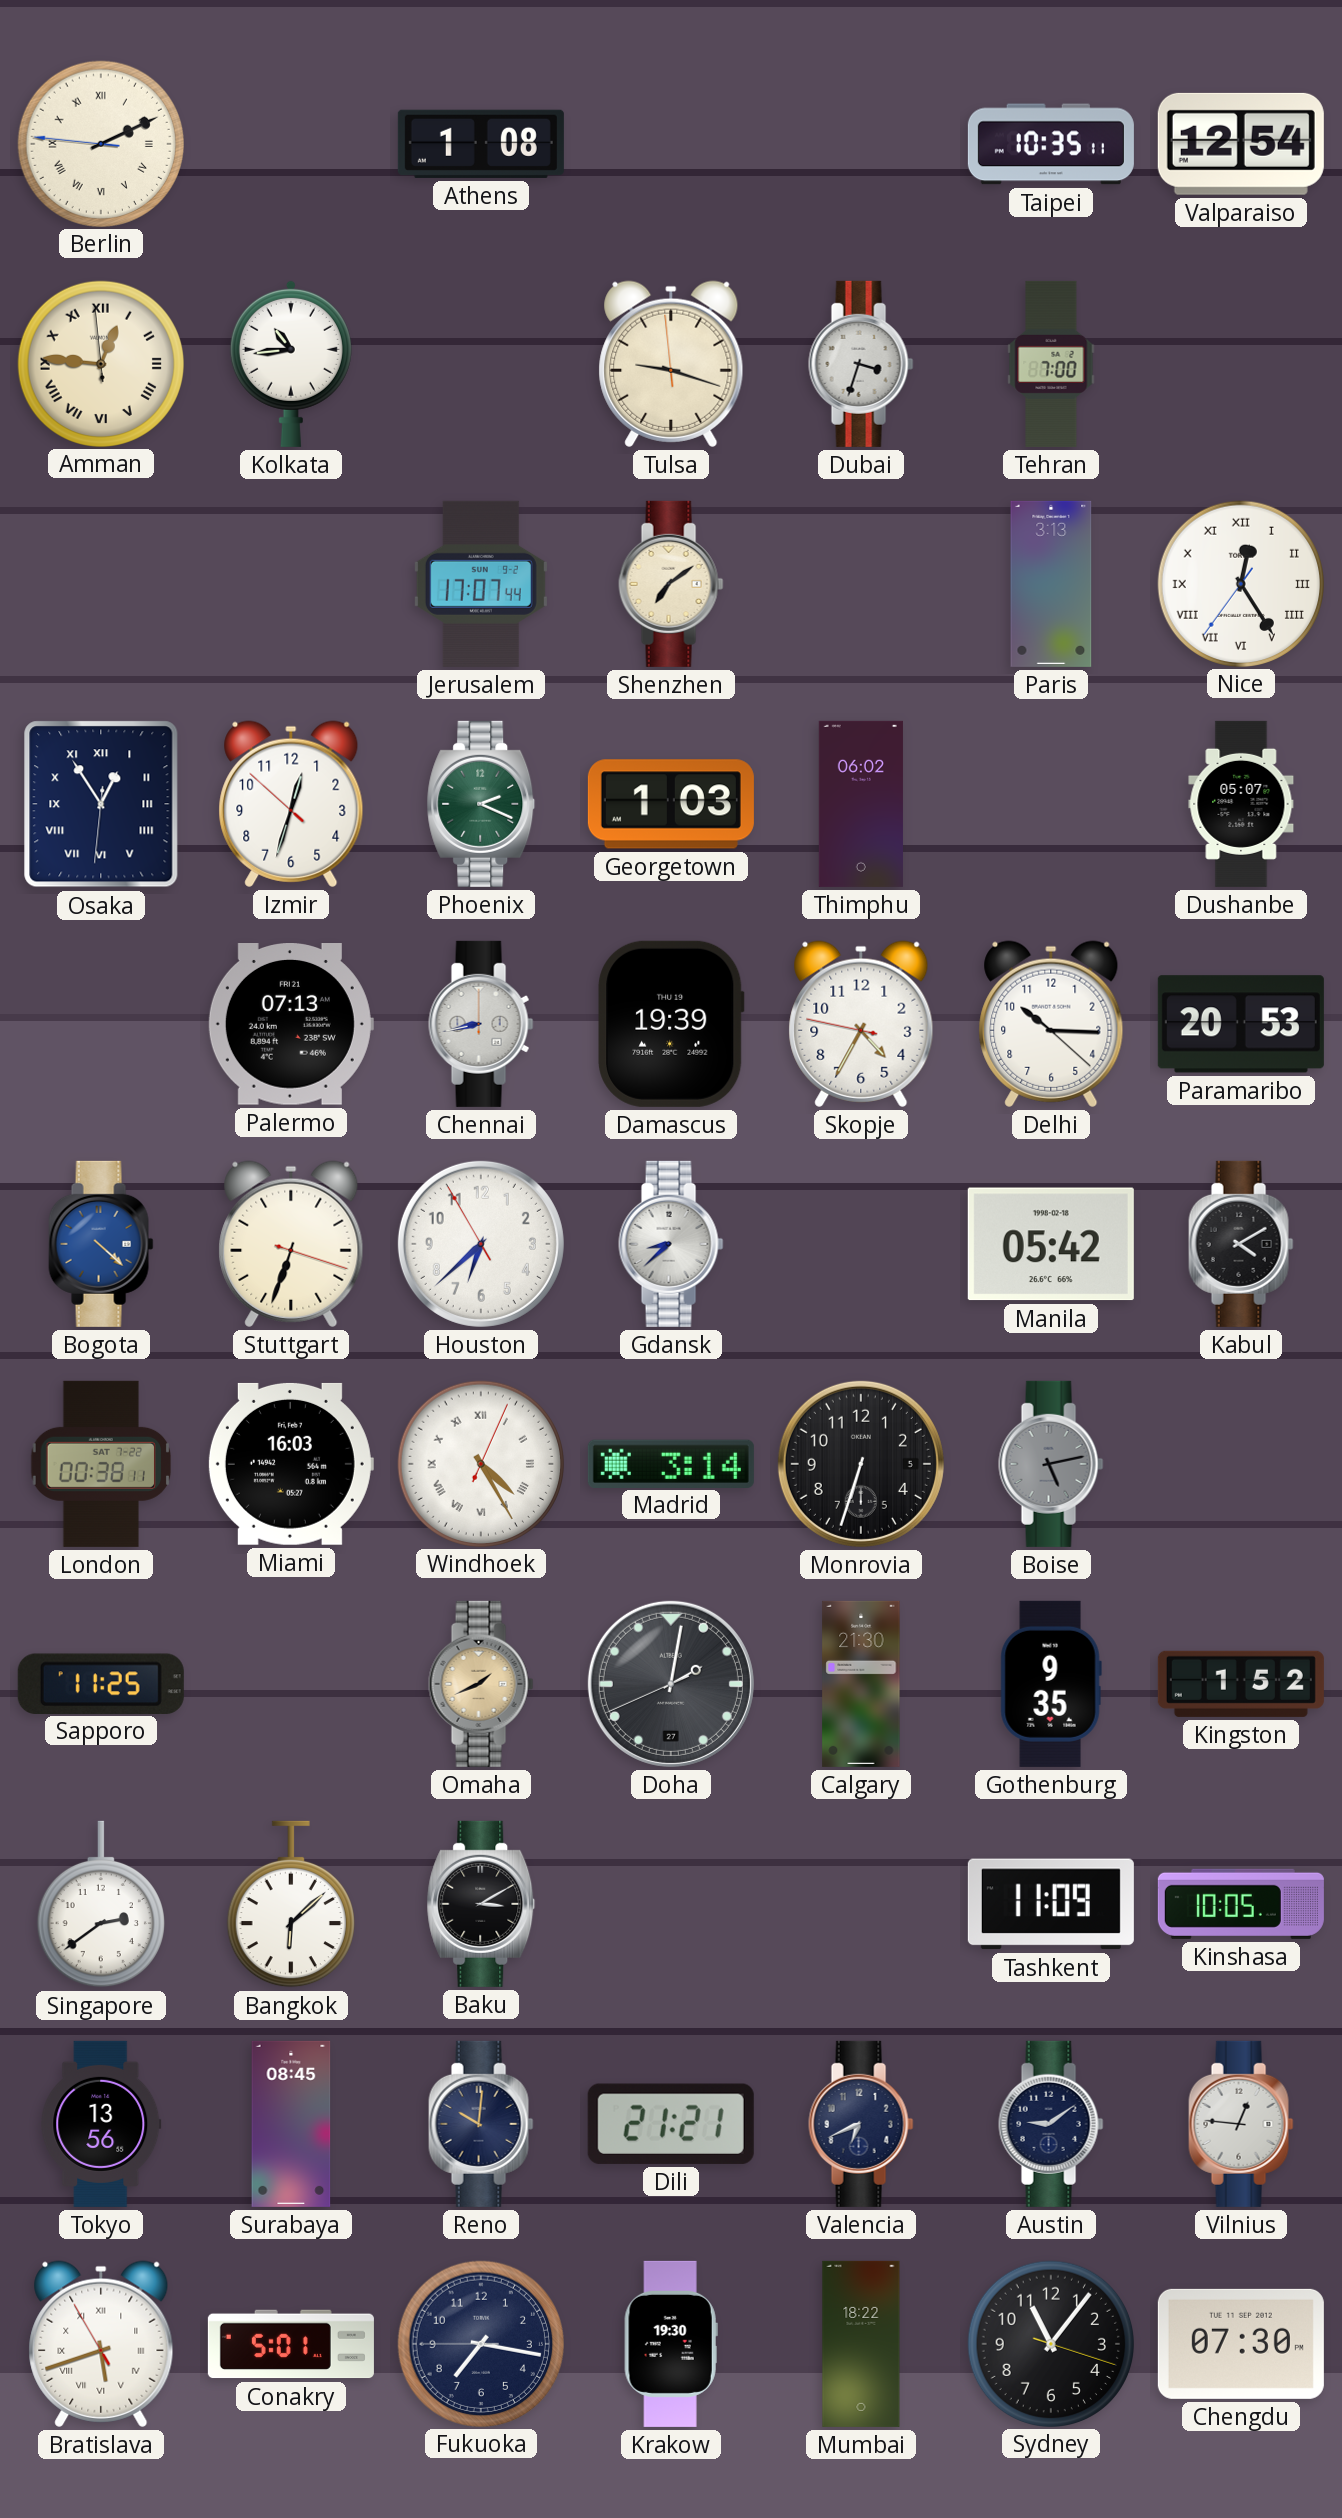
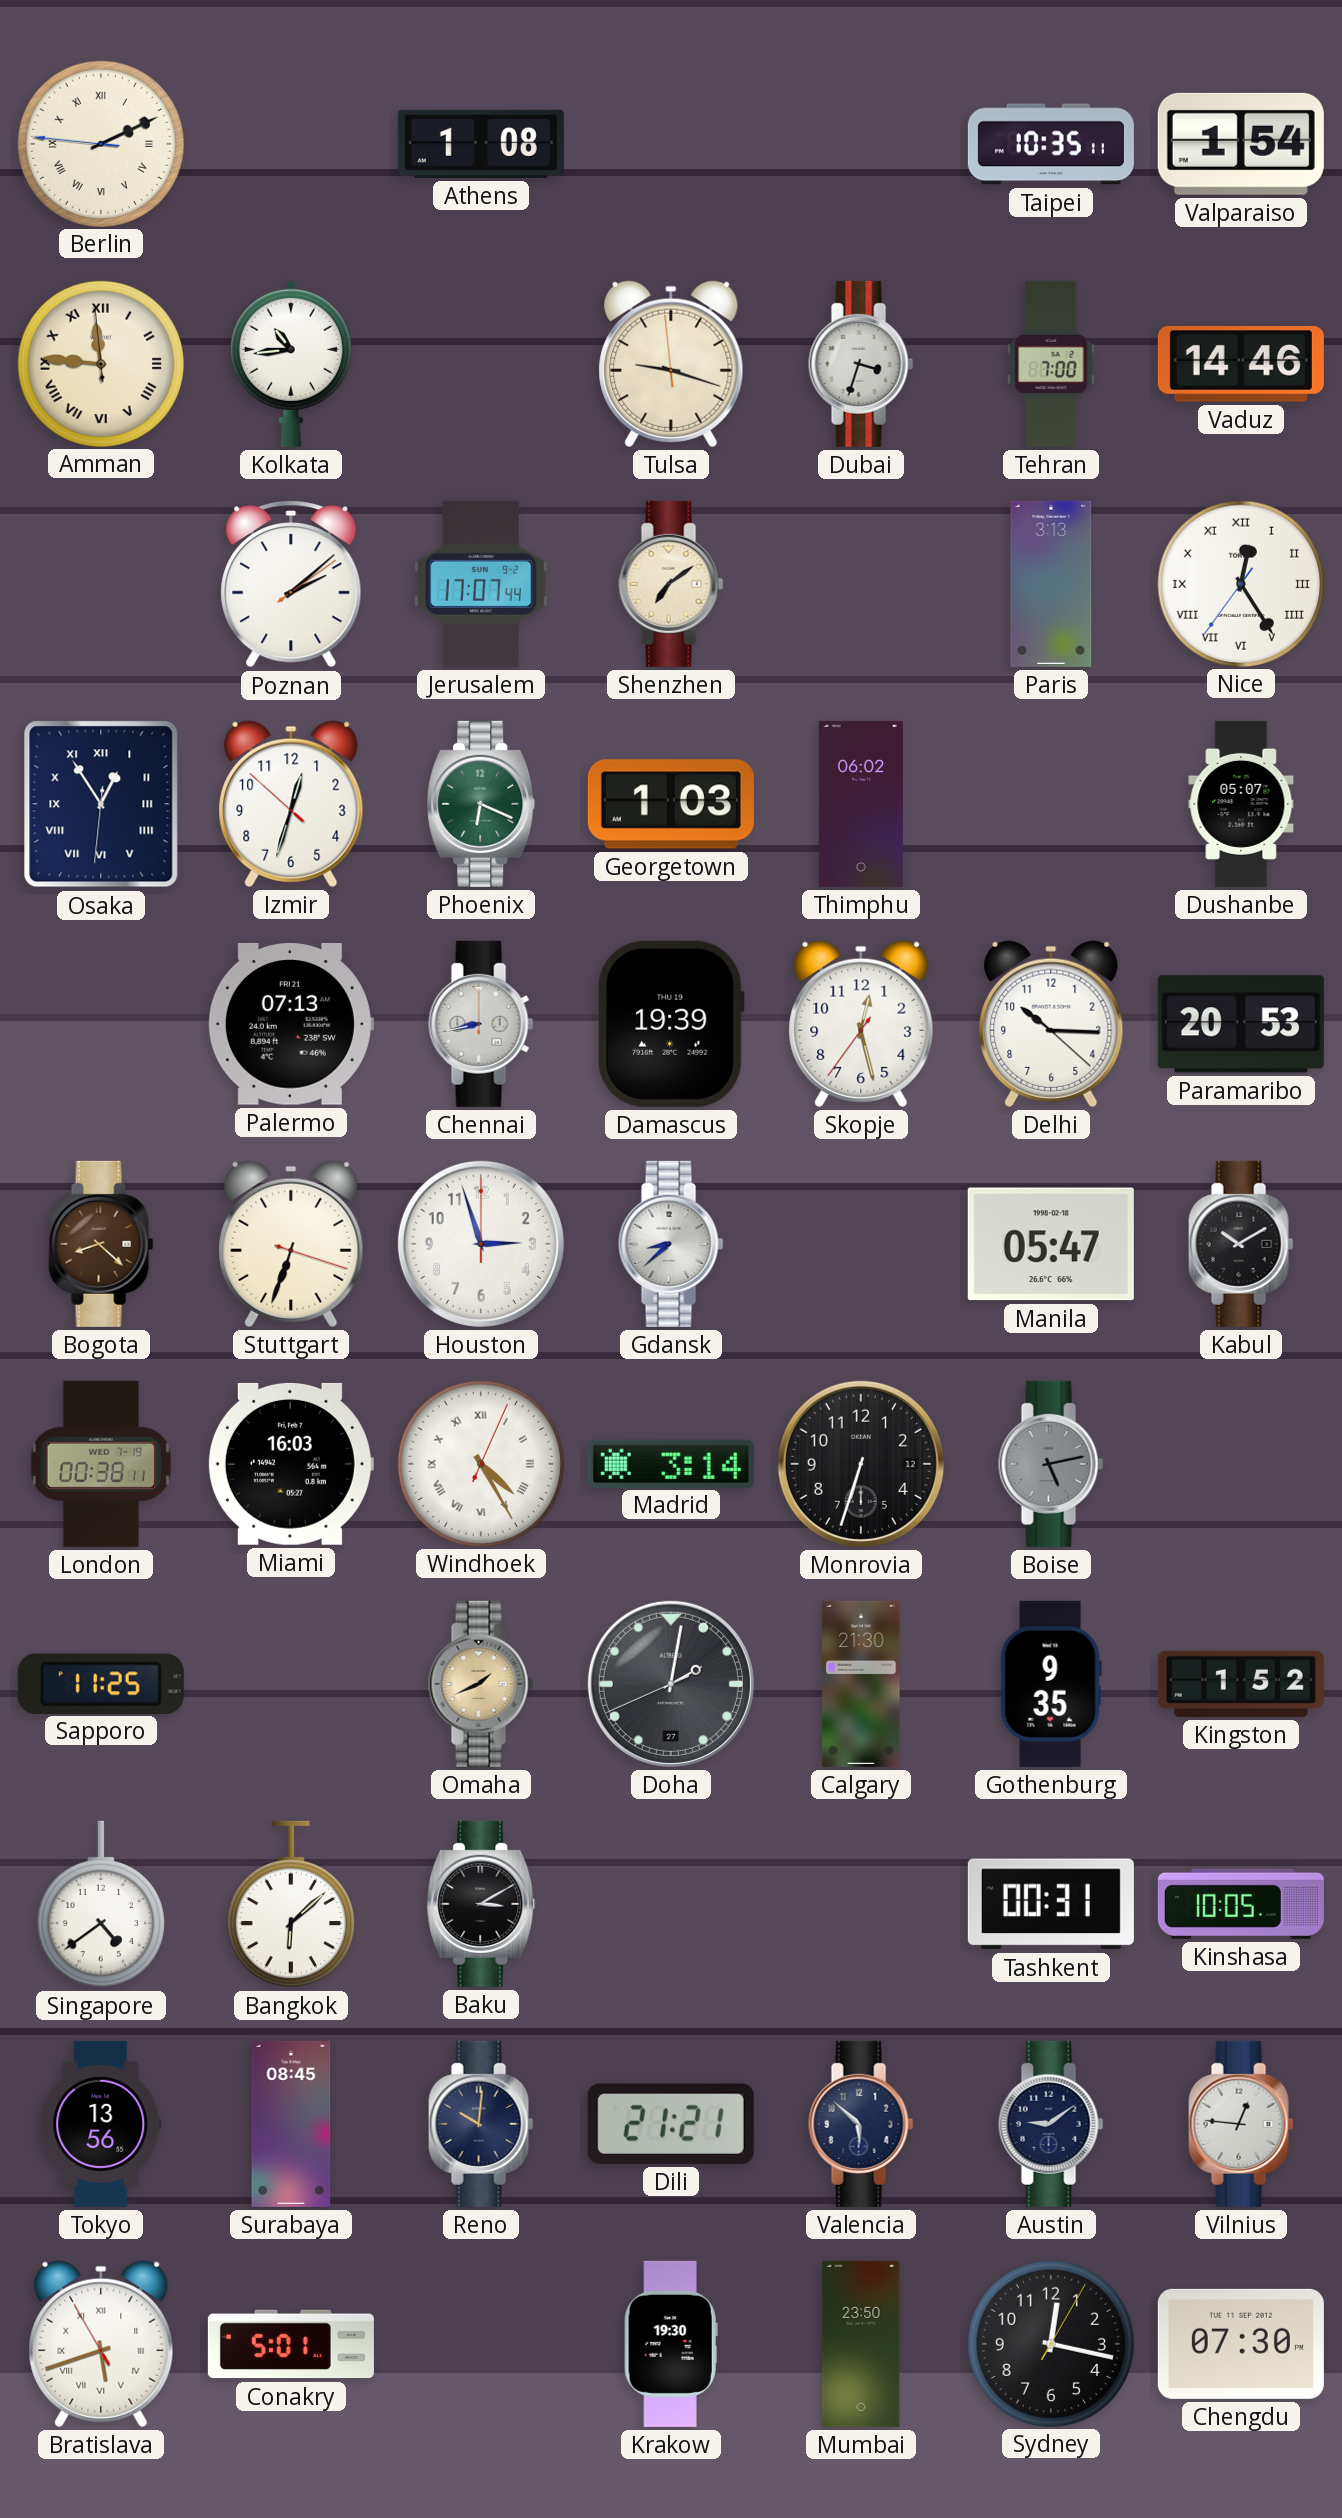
Valparaiso: 12:54 -> 1:54
Amman: 12:45 -> 11:45
Vaduz: none -> 14:46
Poznan: none -> 2:08
Phoenix: 2:19 -> 6:19
Skopje: 4:34 -> 12:27
Bogota: 4:22 -> 8:22
Bogota dial: blue -> brown
Houston: 6:37 -> 2:57
Manila: 05:42 -> 05:47
Kabul: 4:10 -> 10:10
London date: SAT 7-22 -> WED 7-19
Monrovia date: 5 -> 12
Singapore: 2:39 -> 4:39
Tashkent: 11:09 -> 00:31
Valencia: 6:41 -> 5:52
Fukuoka: 7:16 -> none
Mumbai: 18:22 -> 23:50
Sydney: 11:06 -> 12:17
